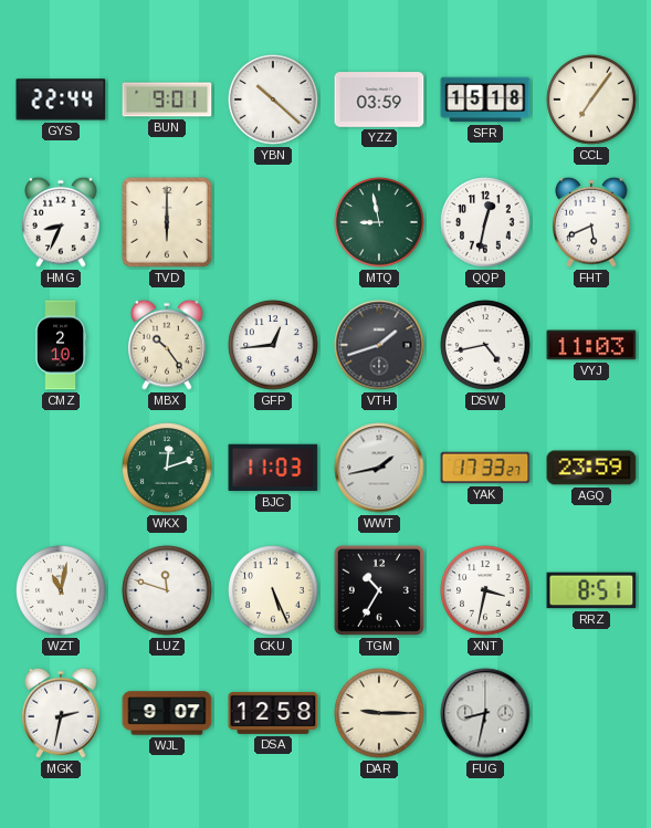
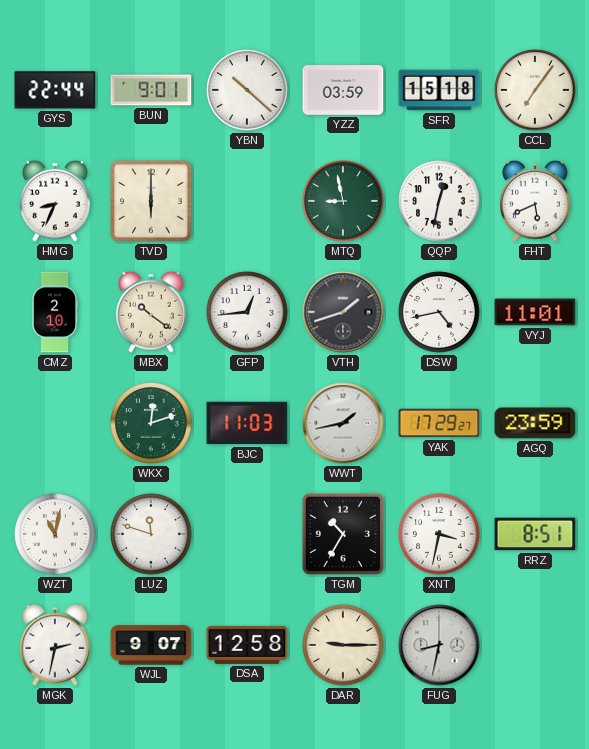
MBX: 10:24 -> 10:21
VYJ: 11:03 -> 11:01
YAK: 17:33 -> 17:29
CKU: 5:26 -> none
